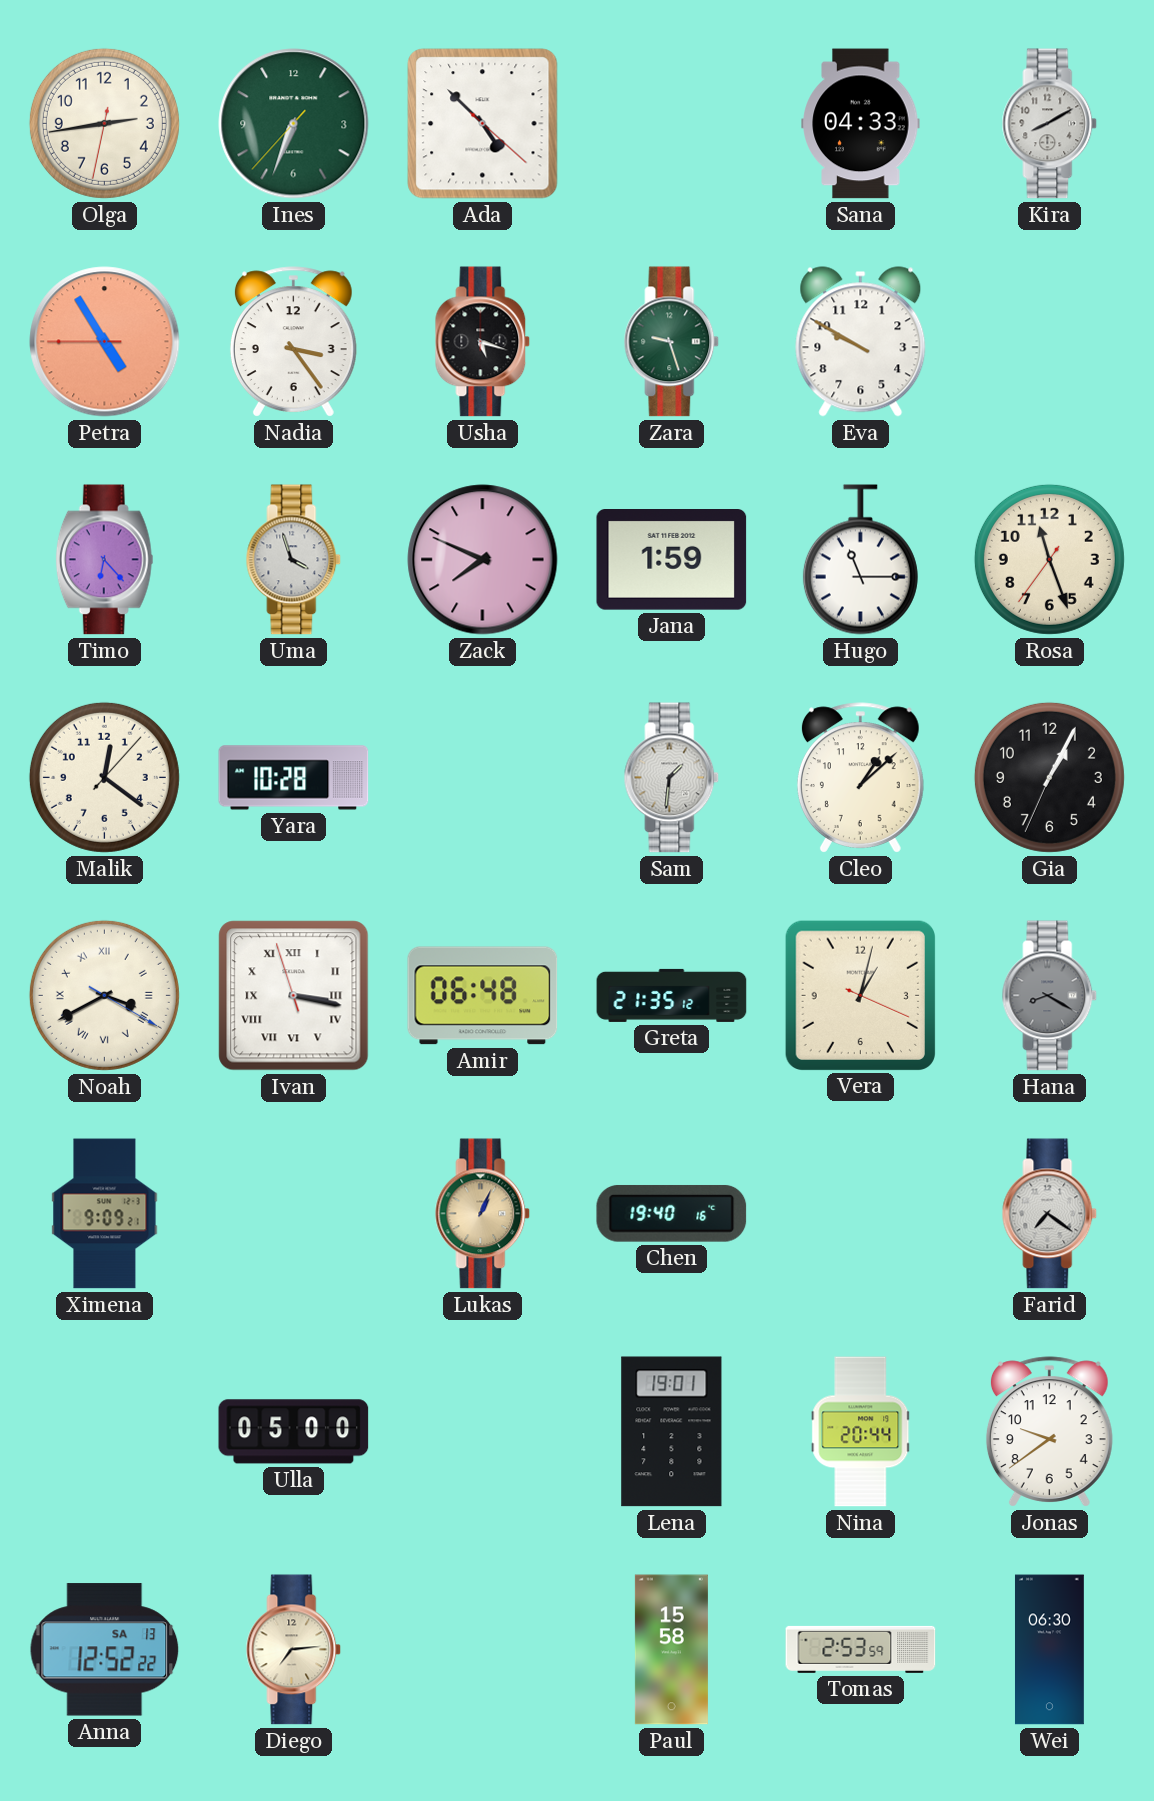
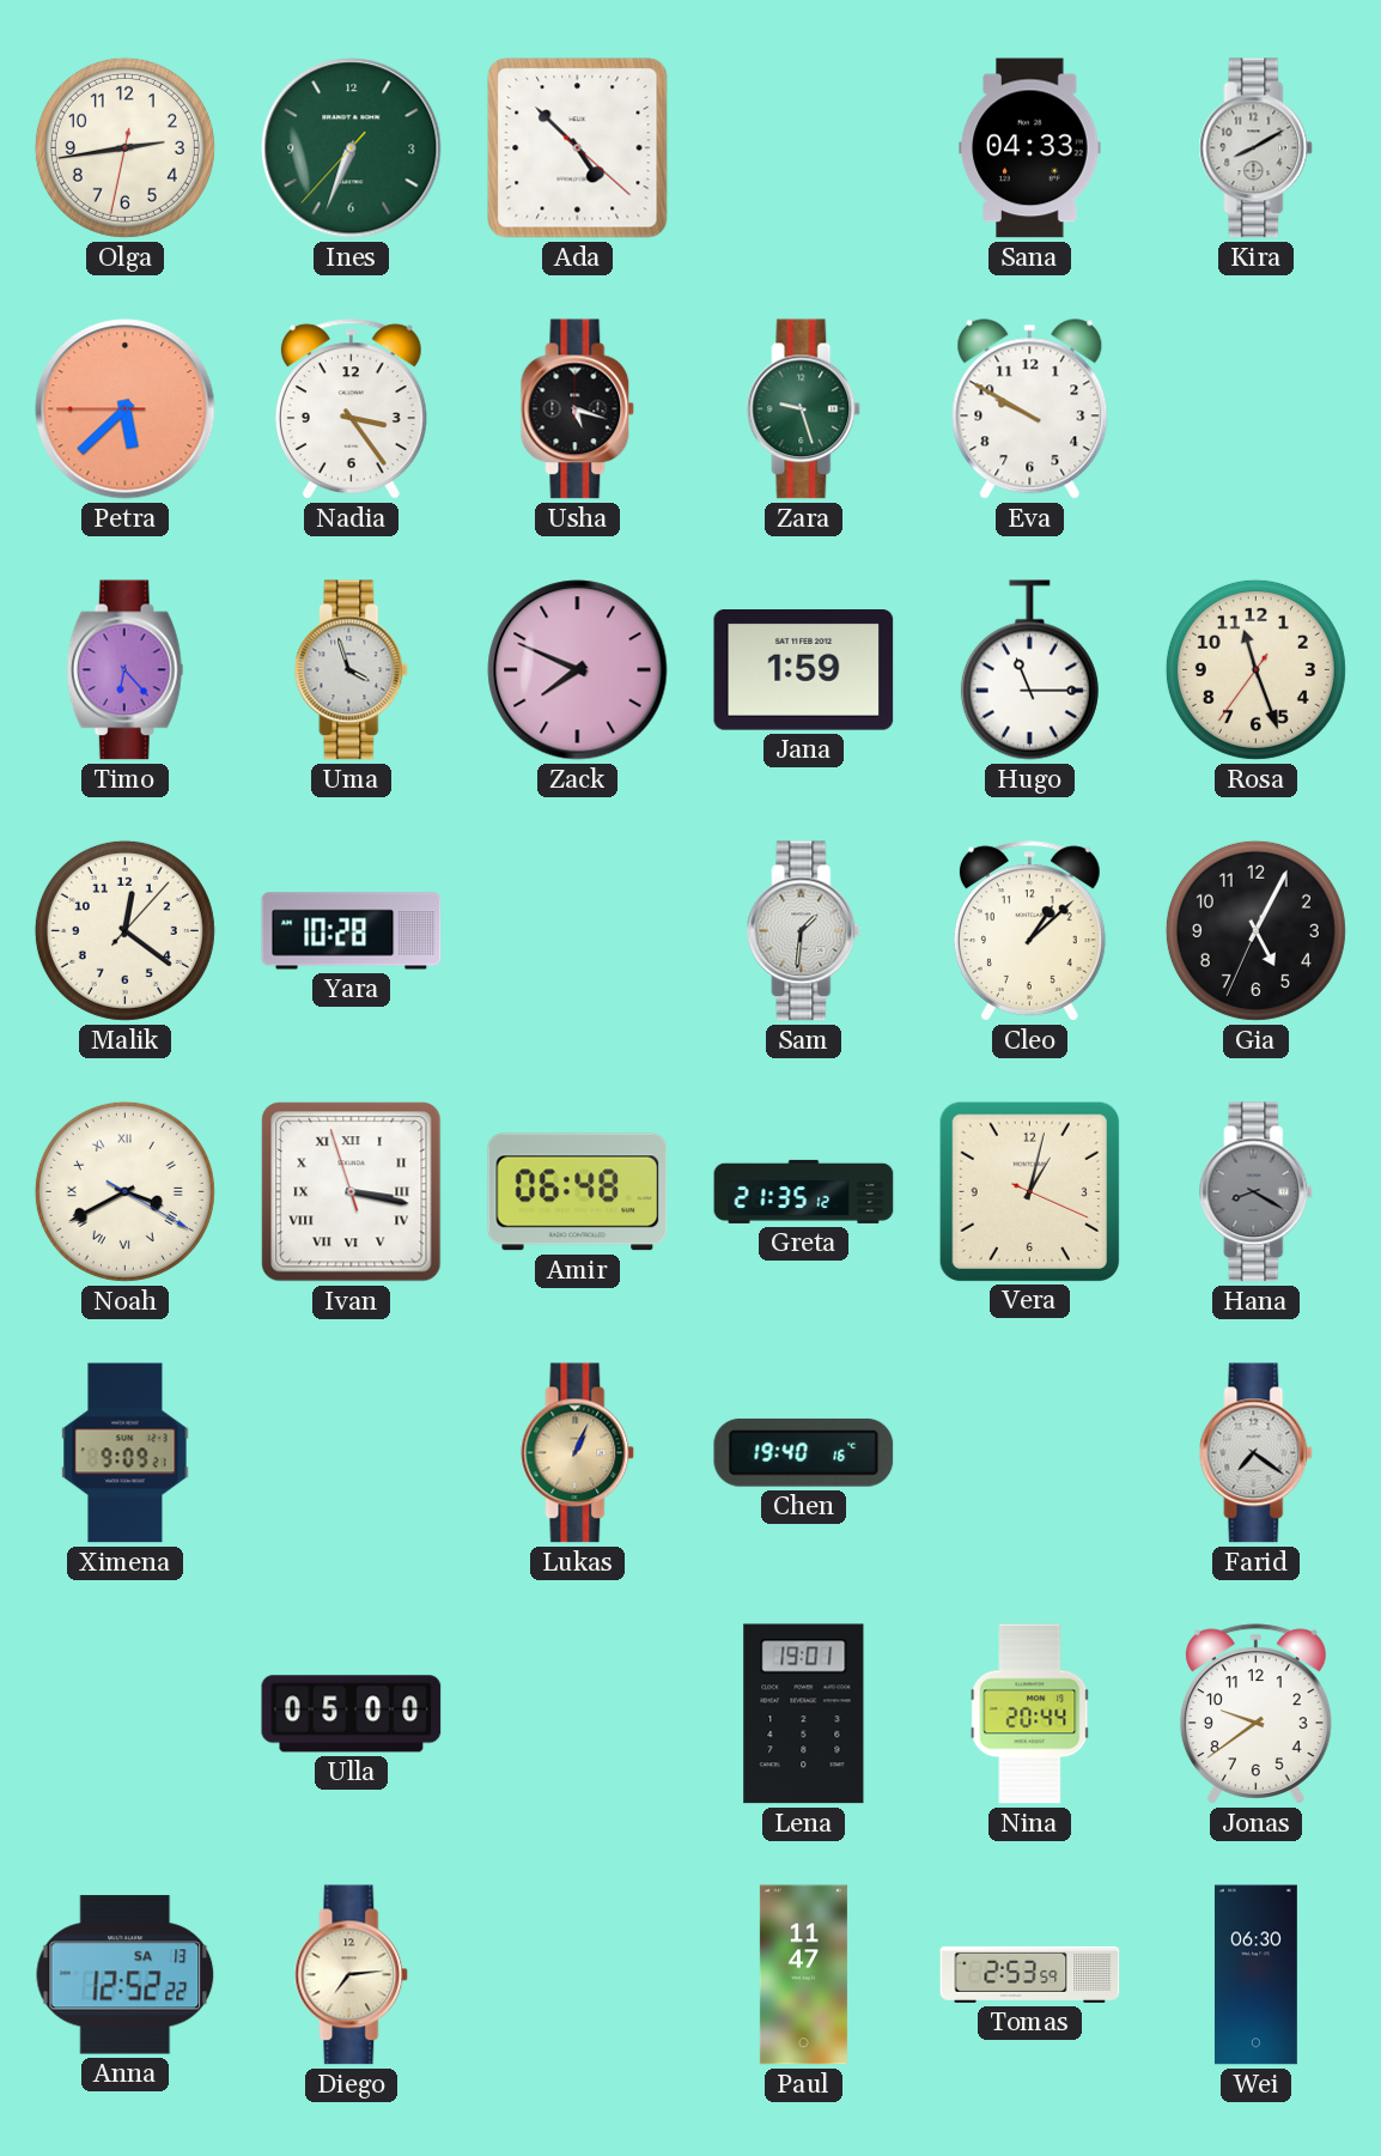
Petra: 4:54 -> 5:37
Gia: 1:04 -> 5:04
Paul: 15:58 -> 11:47
